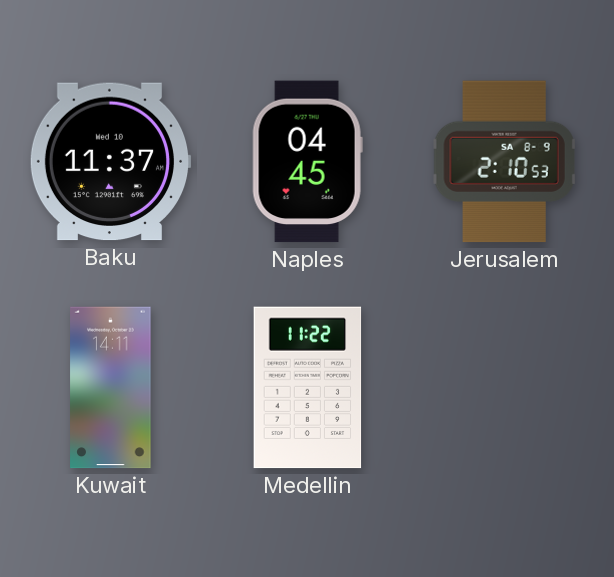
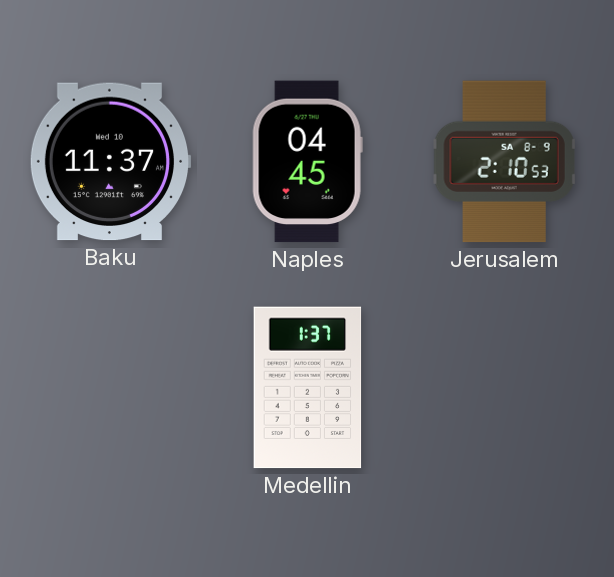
Kuwait: 14:11 -> none
Medellin: 11:22 -> 1:37
